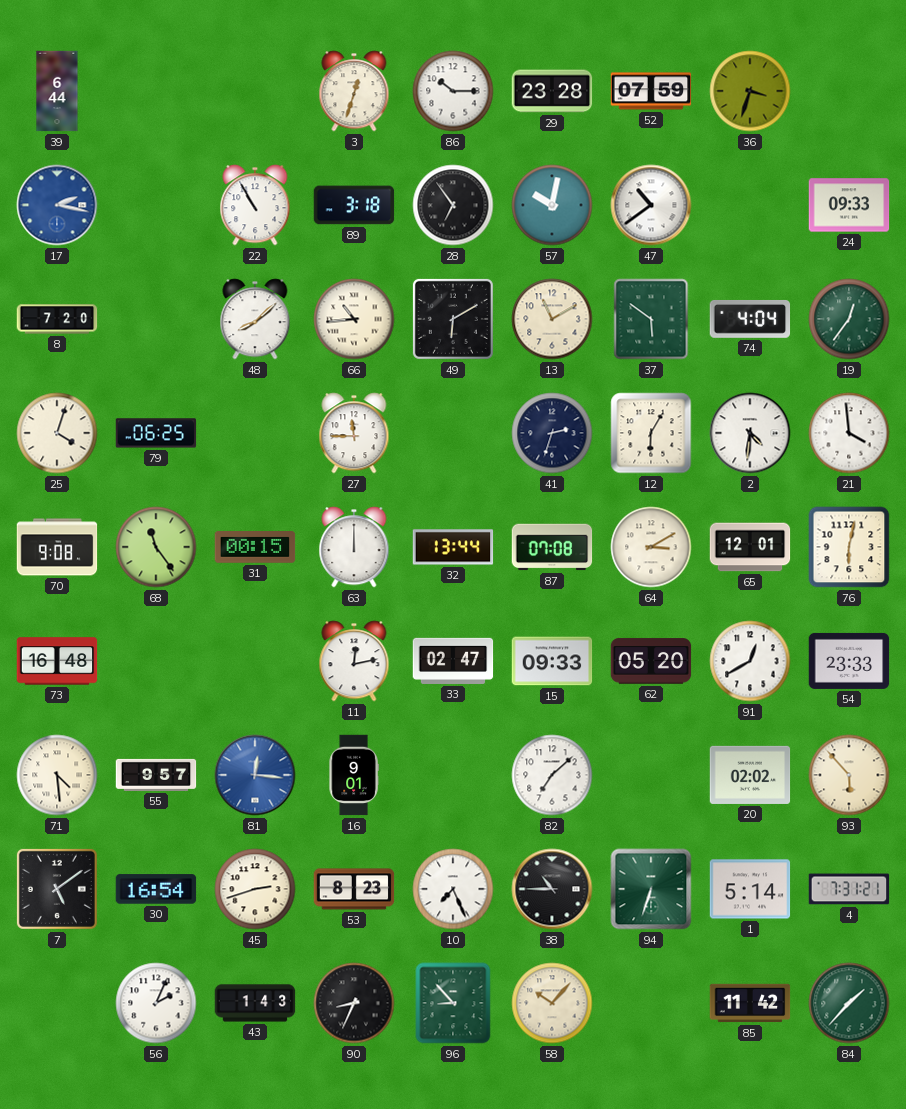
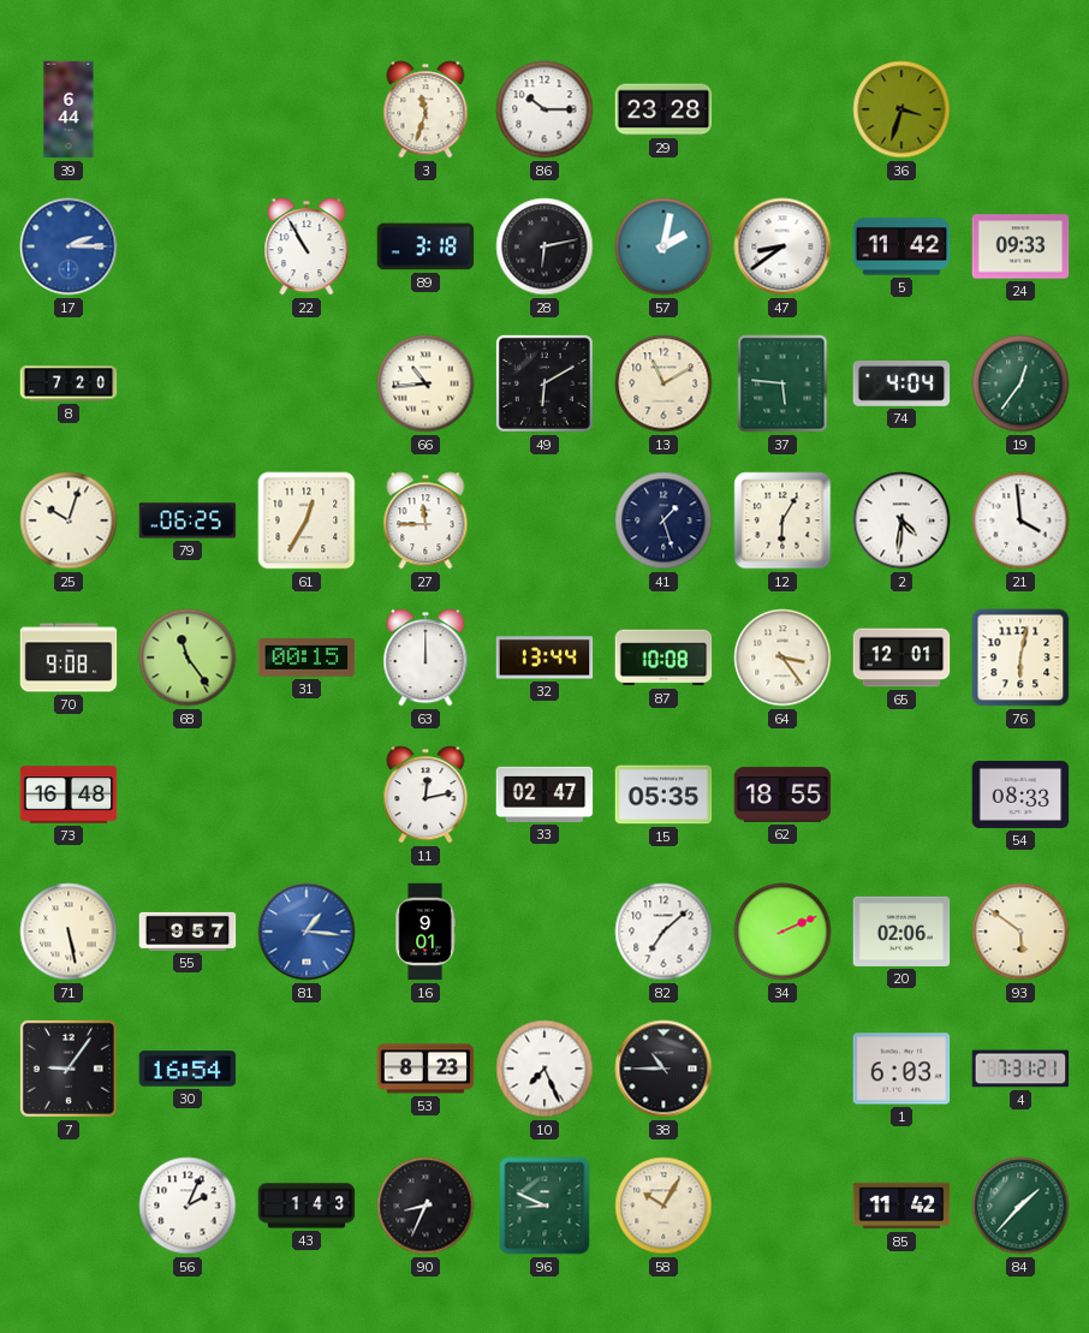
3: 12:33 -> 11:33
52: 07:59 -> none
17: 2:17 -> 2:15
28: 6:54 -> 6:13
57: 10:02 -> 2:02
47: 10:39 -> 8:39
5: none -> 11:42
48: 8:08 -> none
37: 5:51 -> 5:46
25: 4:03 -> 10:03
61: none -> 12:35
41: 2:33 -> 1:27
87: 07:08 -> 10:08
64: 3:10 -> 3:24
15: 09:33 -> 05:35
62: 05:20 -> 18:55
91: 12:40 -> none
54: 23:33 -> 08:33
71: 4:29 -> 5:28
81: 12:16 -> 1:16
34: none -> 2:11
20: 02:02 -> 02:06
93: 5:53 -> 5:51
7: 5:09 -> 9:06
45: 2:42 -> none
94: 6:33 -> none
1: 5:14 -> 6:03
96: 8:53 -> 8:49
58: 10:07 -> 10:05
